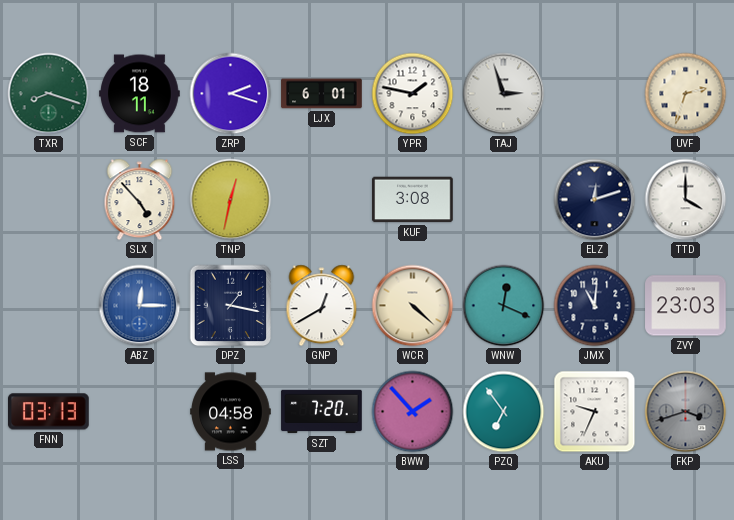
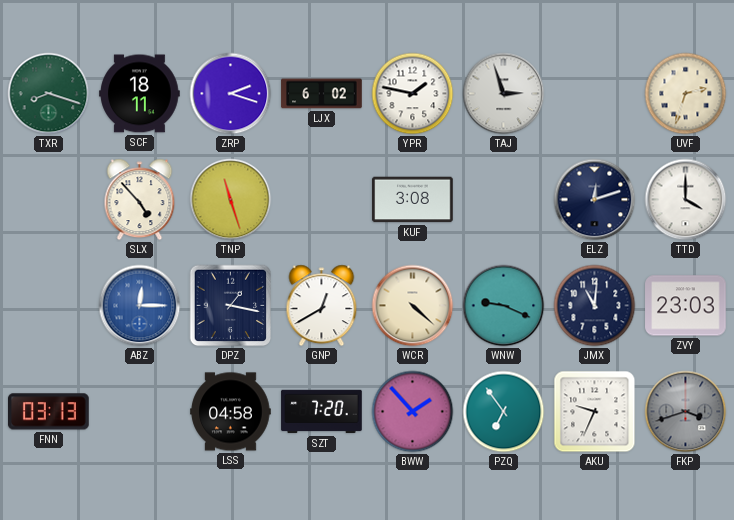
LJX: 6:01 -> 6:02
TNP: 12:32 -> 11:27
WNW: 12:19 -> 9:19
